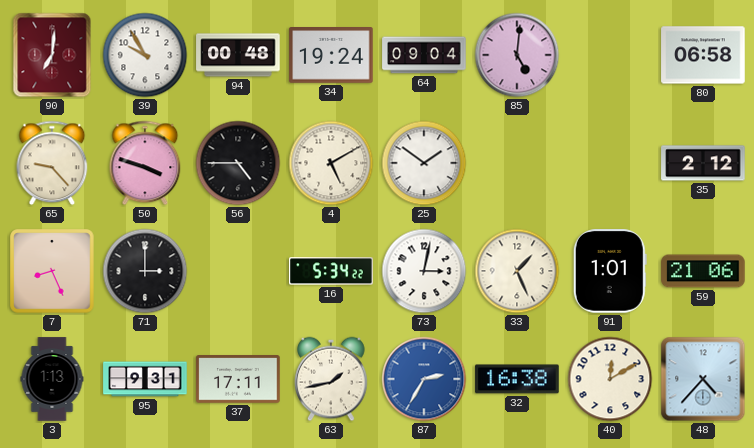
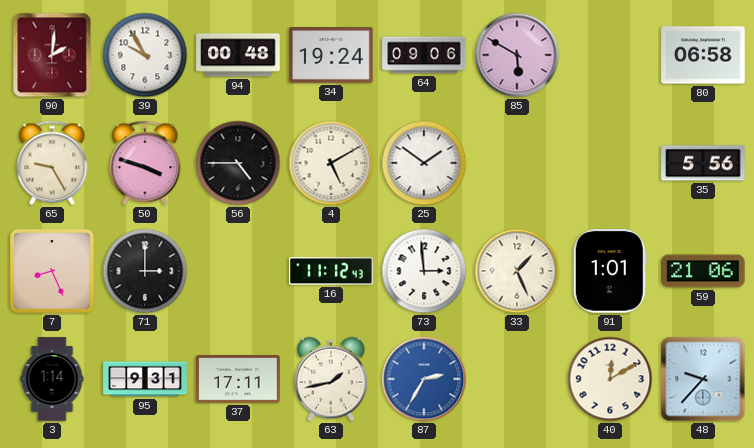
90: 7:01 -> 2:01
64: 09:04 -> 09:06
85: 5:01 -> 5:50
65: 9:23 -> 9:25
35: 2:12 -> 5:56
16: 5:34 -> 11:12
73: 3:02 -> 2:59
3: 1:13 -> 1:14
32: 16:38 -> none
48: 4:37 -> 9:37
